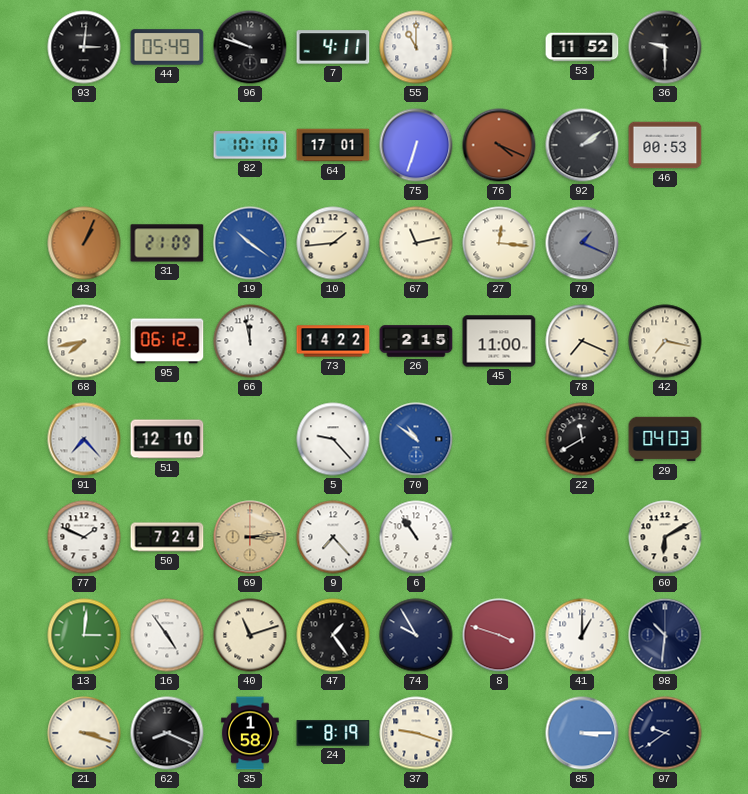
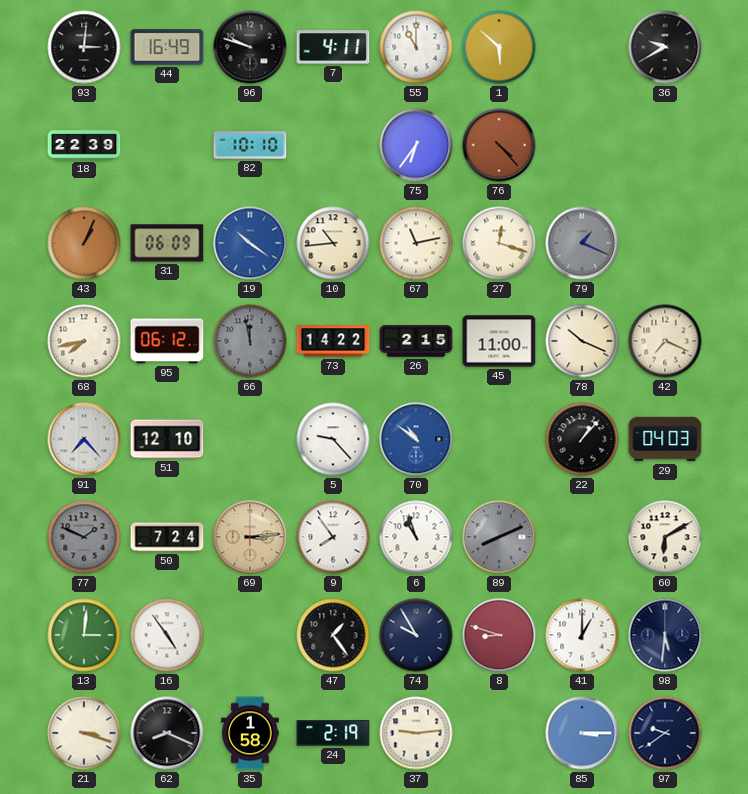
44: 05:49 -> 16:49
1: none -> 5:52
53: 11:52 -> none
36: 9:30 -> 9:40
18: none -> 22:39
64: 17:01 -> none
75: 6:33 -> 6:36
76: 4:19 -> 4:23
92: 2:09 -> none
46: 00:53 -> none
31: 21:09 -> 06:09
10: 1:44 -> 10:44
27: 12:16 -> 12:18
66 dial: white -> grey
78: 7:19 -> 10:19
42: 7:17 -> 7:19
22: 11:40 -> 1:07
77 dial: white -> grey
9: 7:23 -> 7:54
6: 10:54 -> 10:57
89: none -> 8:11
40: 11:12 -> none
8: 3:48 -> 8:48
98: 10:31 -> 5:31
24: 8:19 -> 2:19
37: 9:18 -> 9:14
